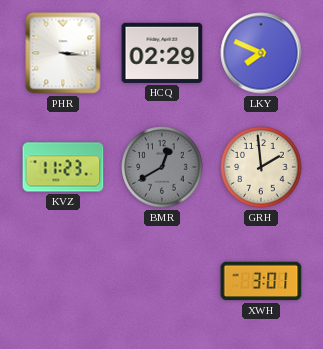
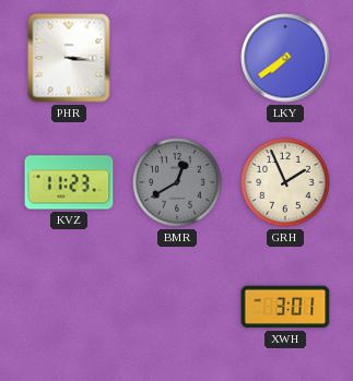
HCQ: 02:29 -> none
LKY: 7:49 -> 7:39
GRH: 1:59 -> 1:56
